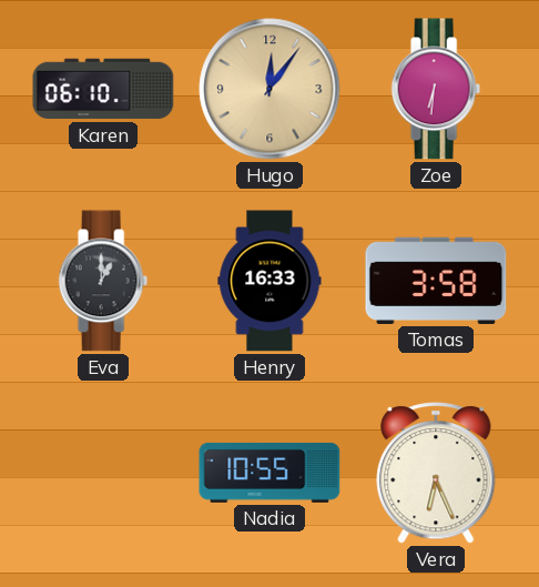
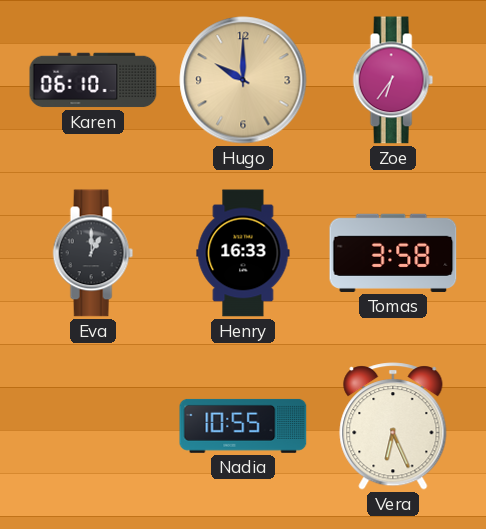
Hugo: 12:06 -> 10:00
Zoe: 6:31 -> 6:36
